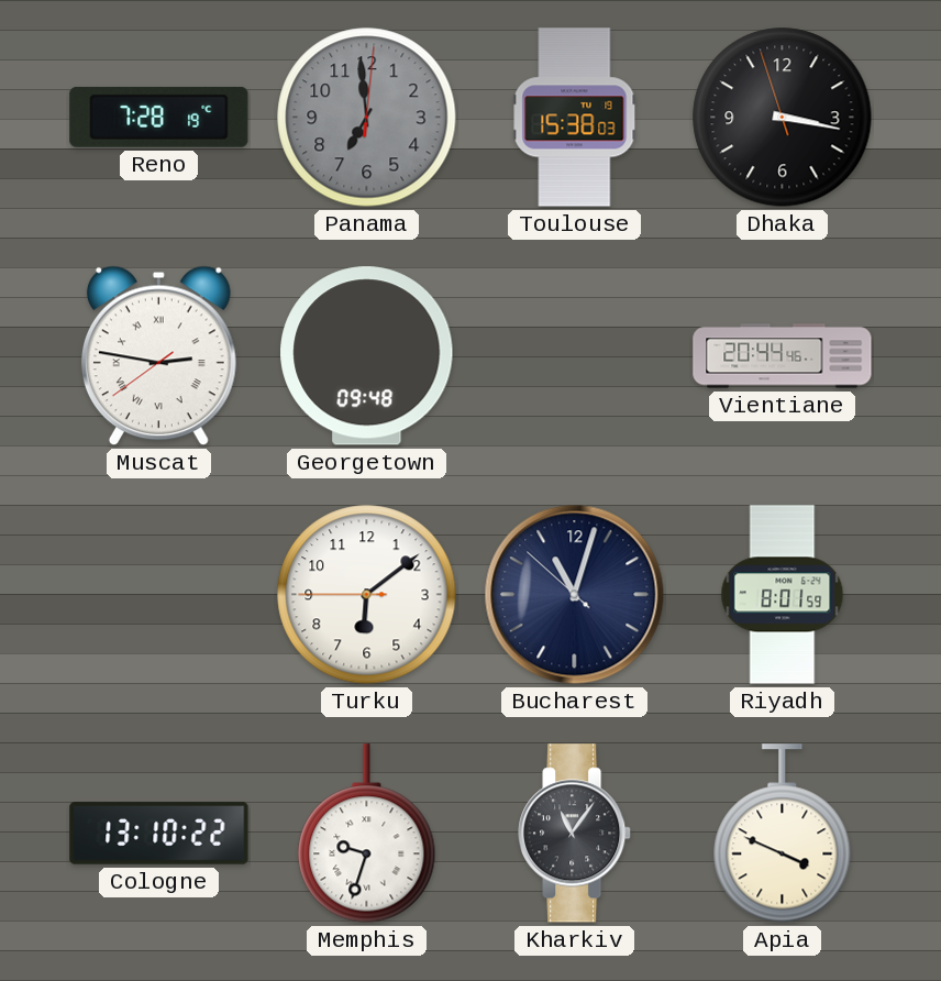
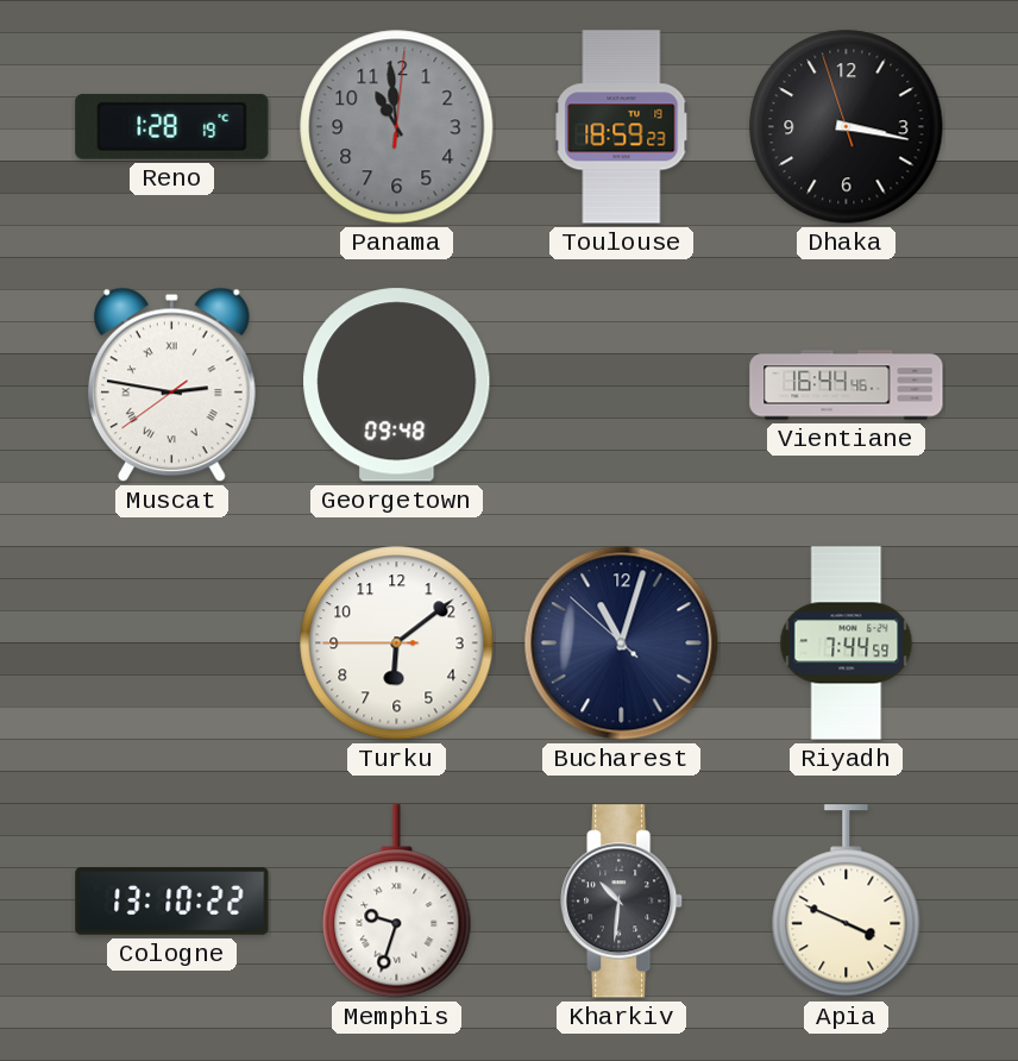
Reno: 7:28 -> 1:28
Panama: 6:59 -> 10:59
Toulouse: 15:38 -> 18:59
Vientiane: 20:44 -> 16:44
Riyadh: 8:01 -> 7:44
Kharkiv: 11:06 -> 10:31
